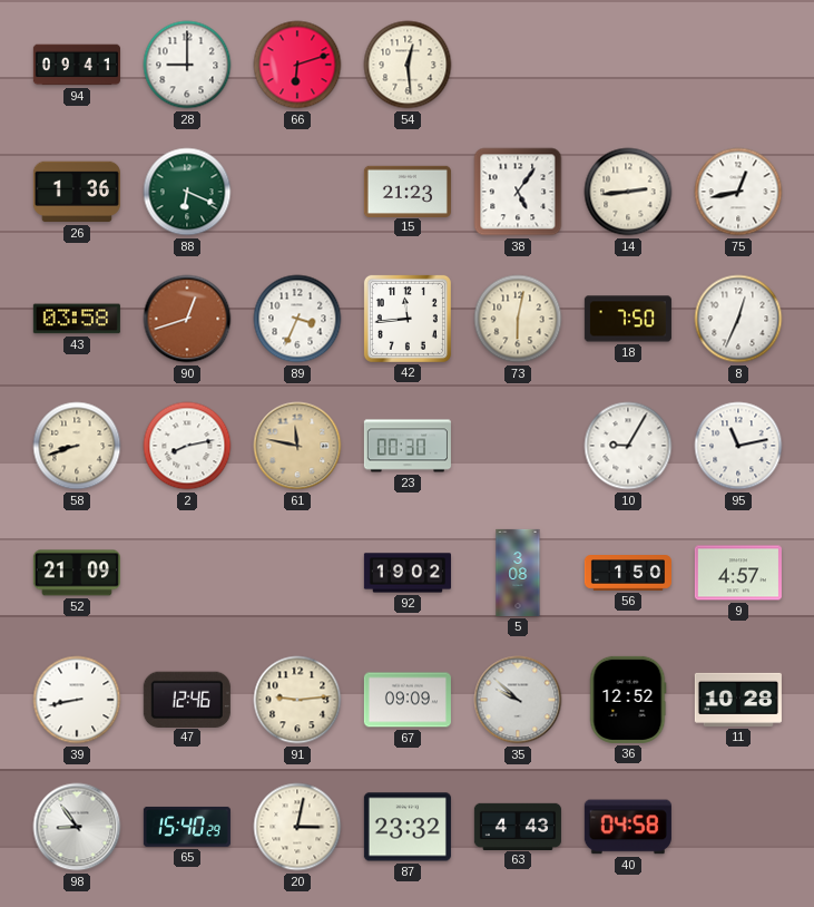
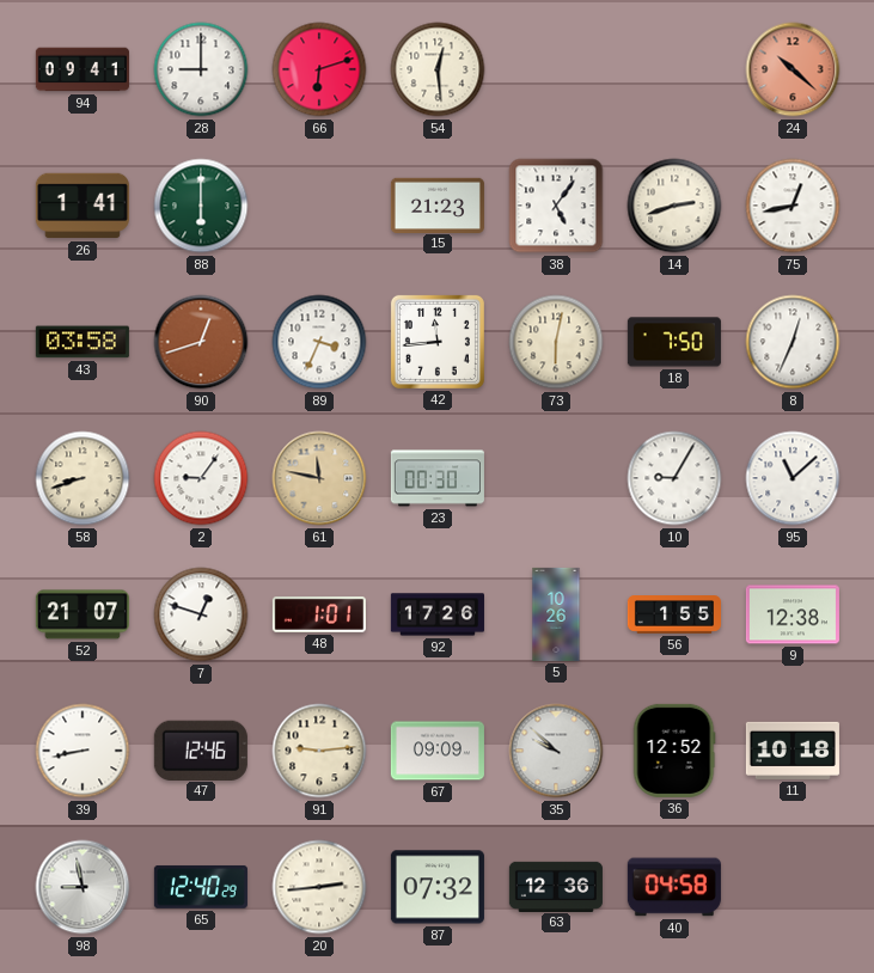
24: none -> 10:22
26: 1:36 -> 1:41
88: 6:19 -> 6:00
14: 2:44 -> 2:42
2: 8:13 -> 9:06
95: 11:13 -> 11:08
52: 21:09 -> 21:07
7: none -> 12:48
48: none -> 1:01
92: 19:02 -> 17:26
5: 3:08 -> 10:26
56: 1:50 -> 1:55
9: 4:57 -> 12:38
11: 10:28 -> 10:18
98: 8:54 -> 8:58
65: 15:40 -> 12:40
20: 3:02 -> 2:44
87: 23:32 -> 07:32
63: 4:43 -> 12:36
